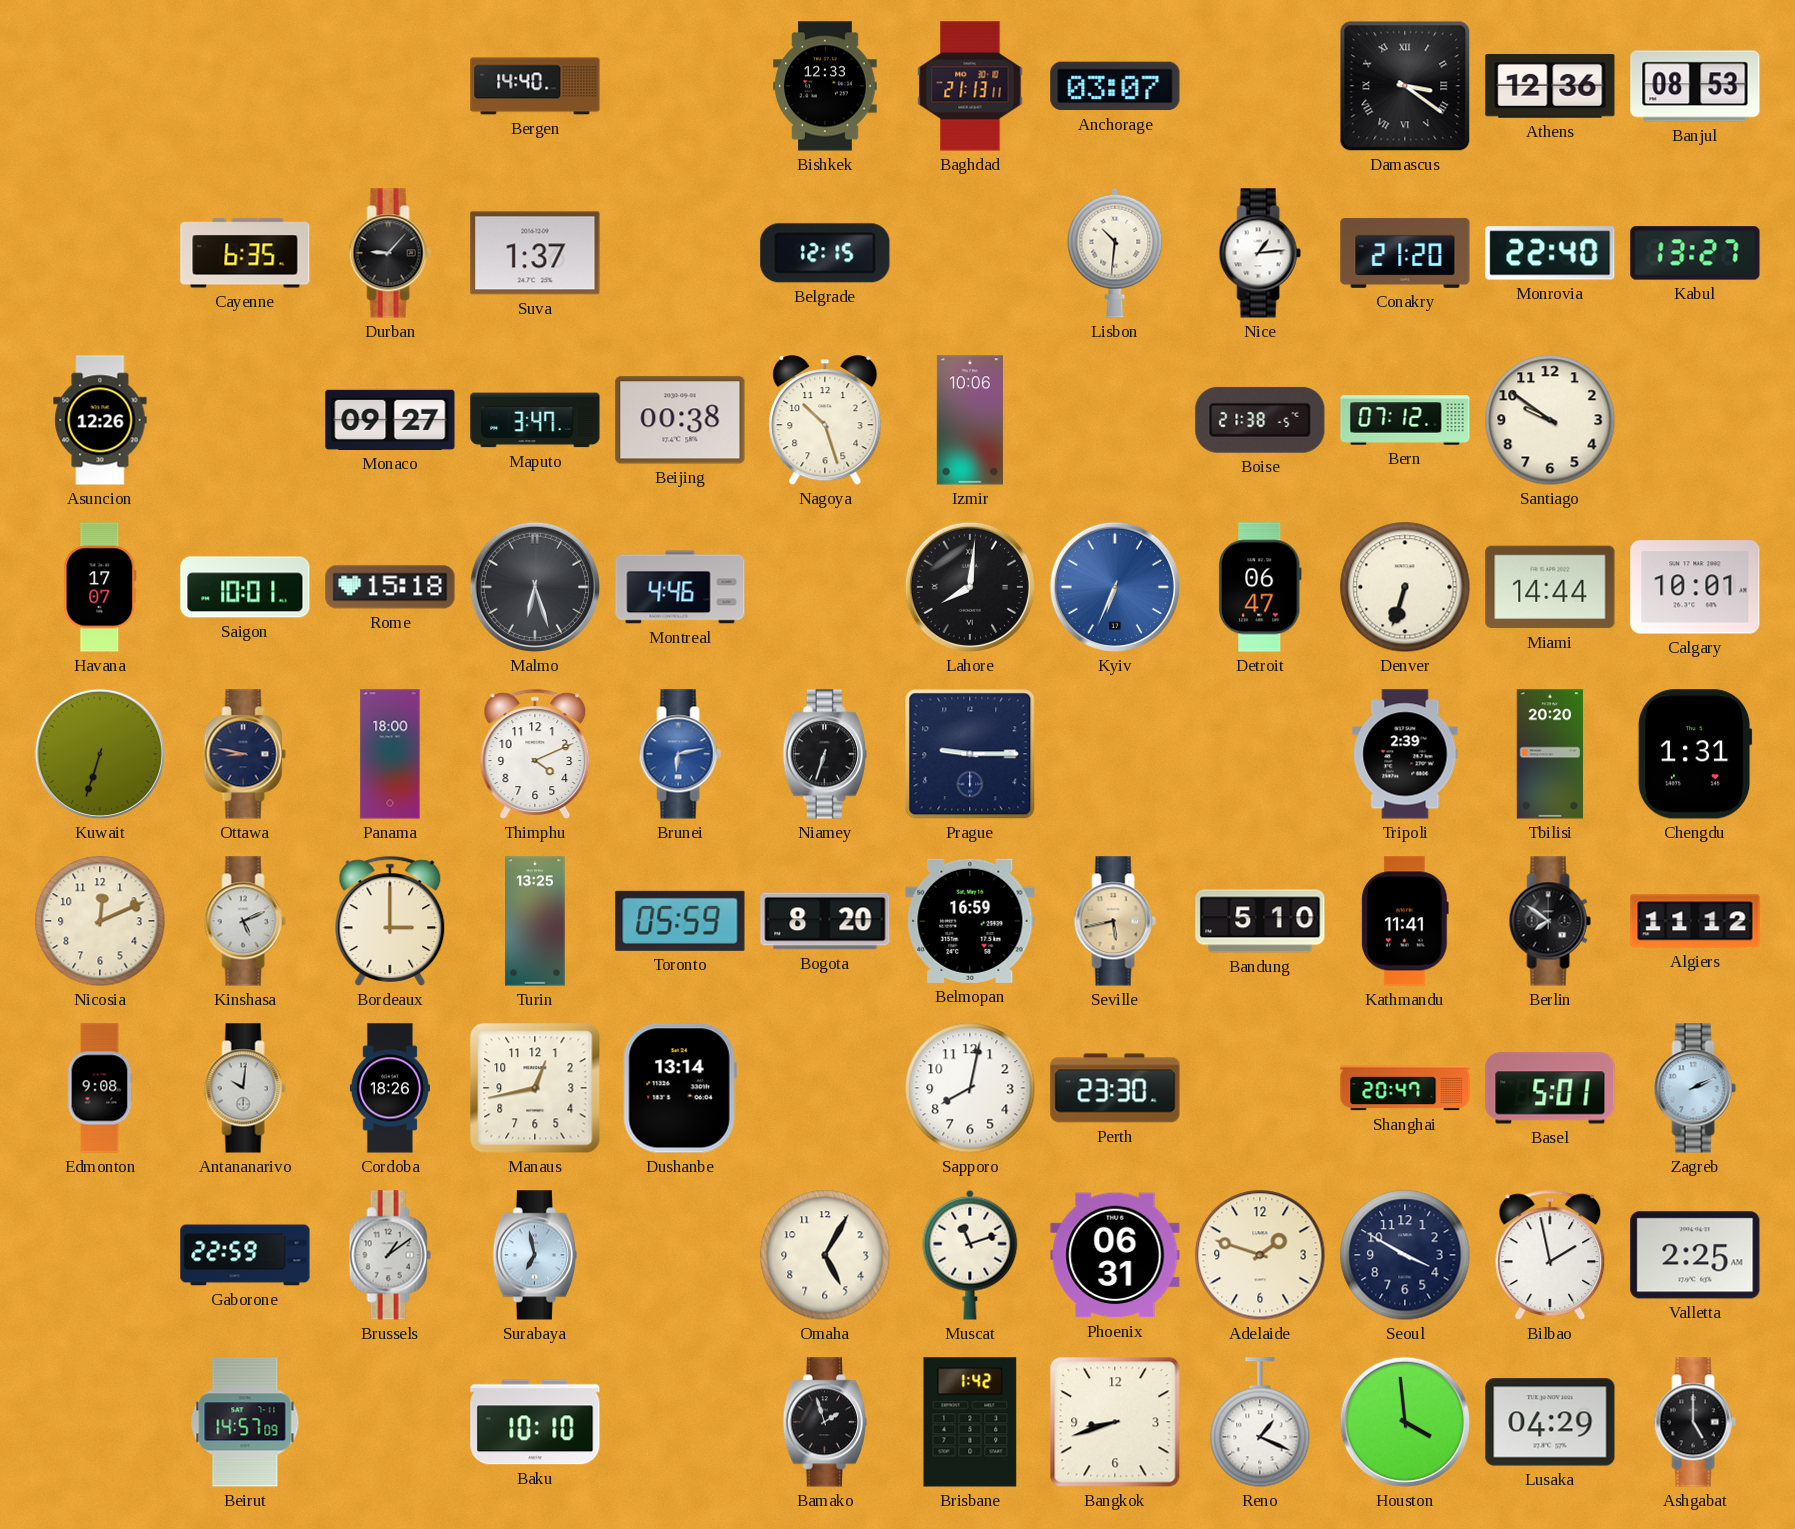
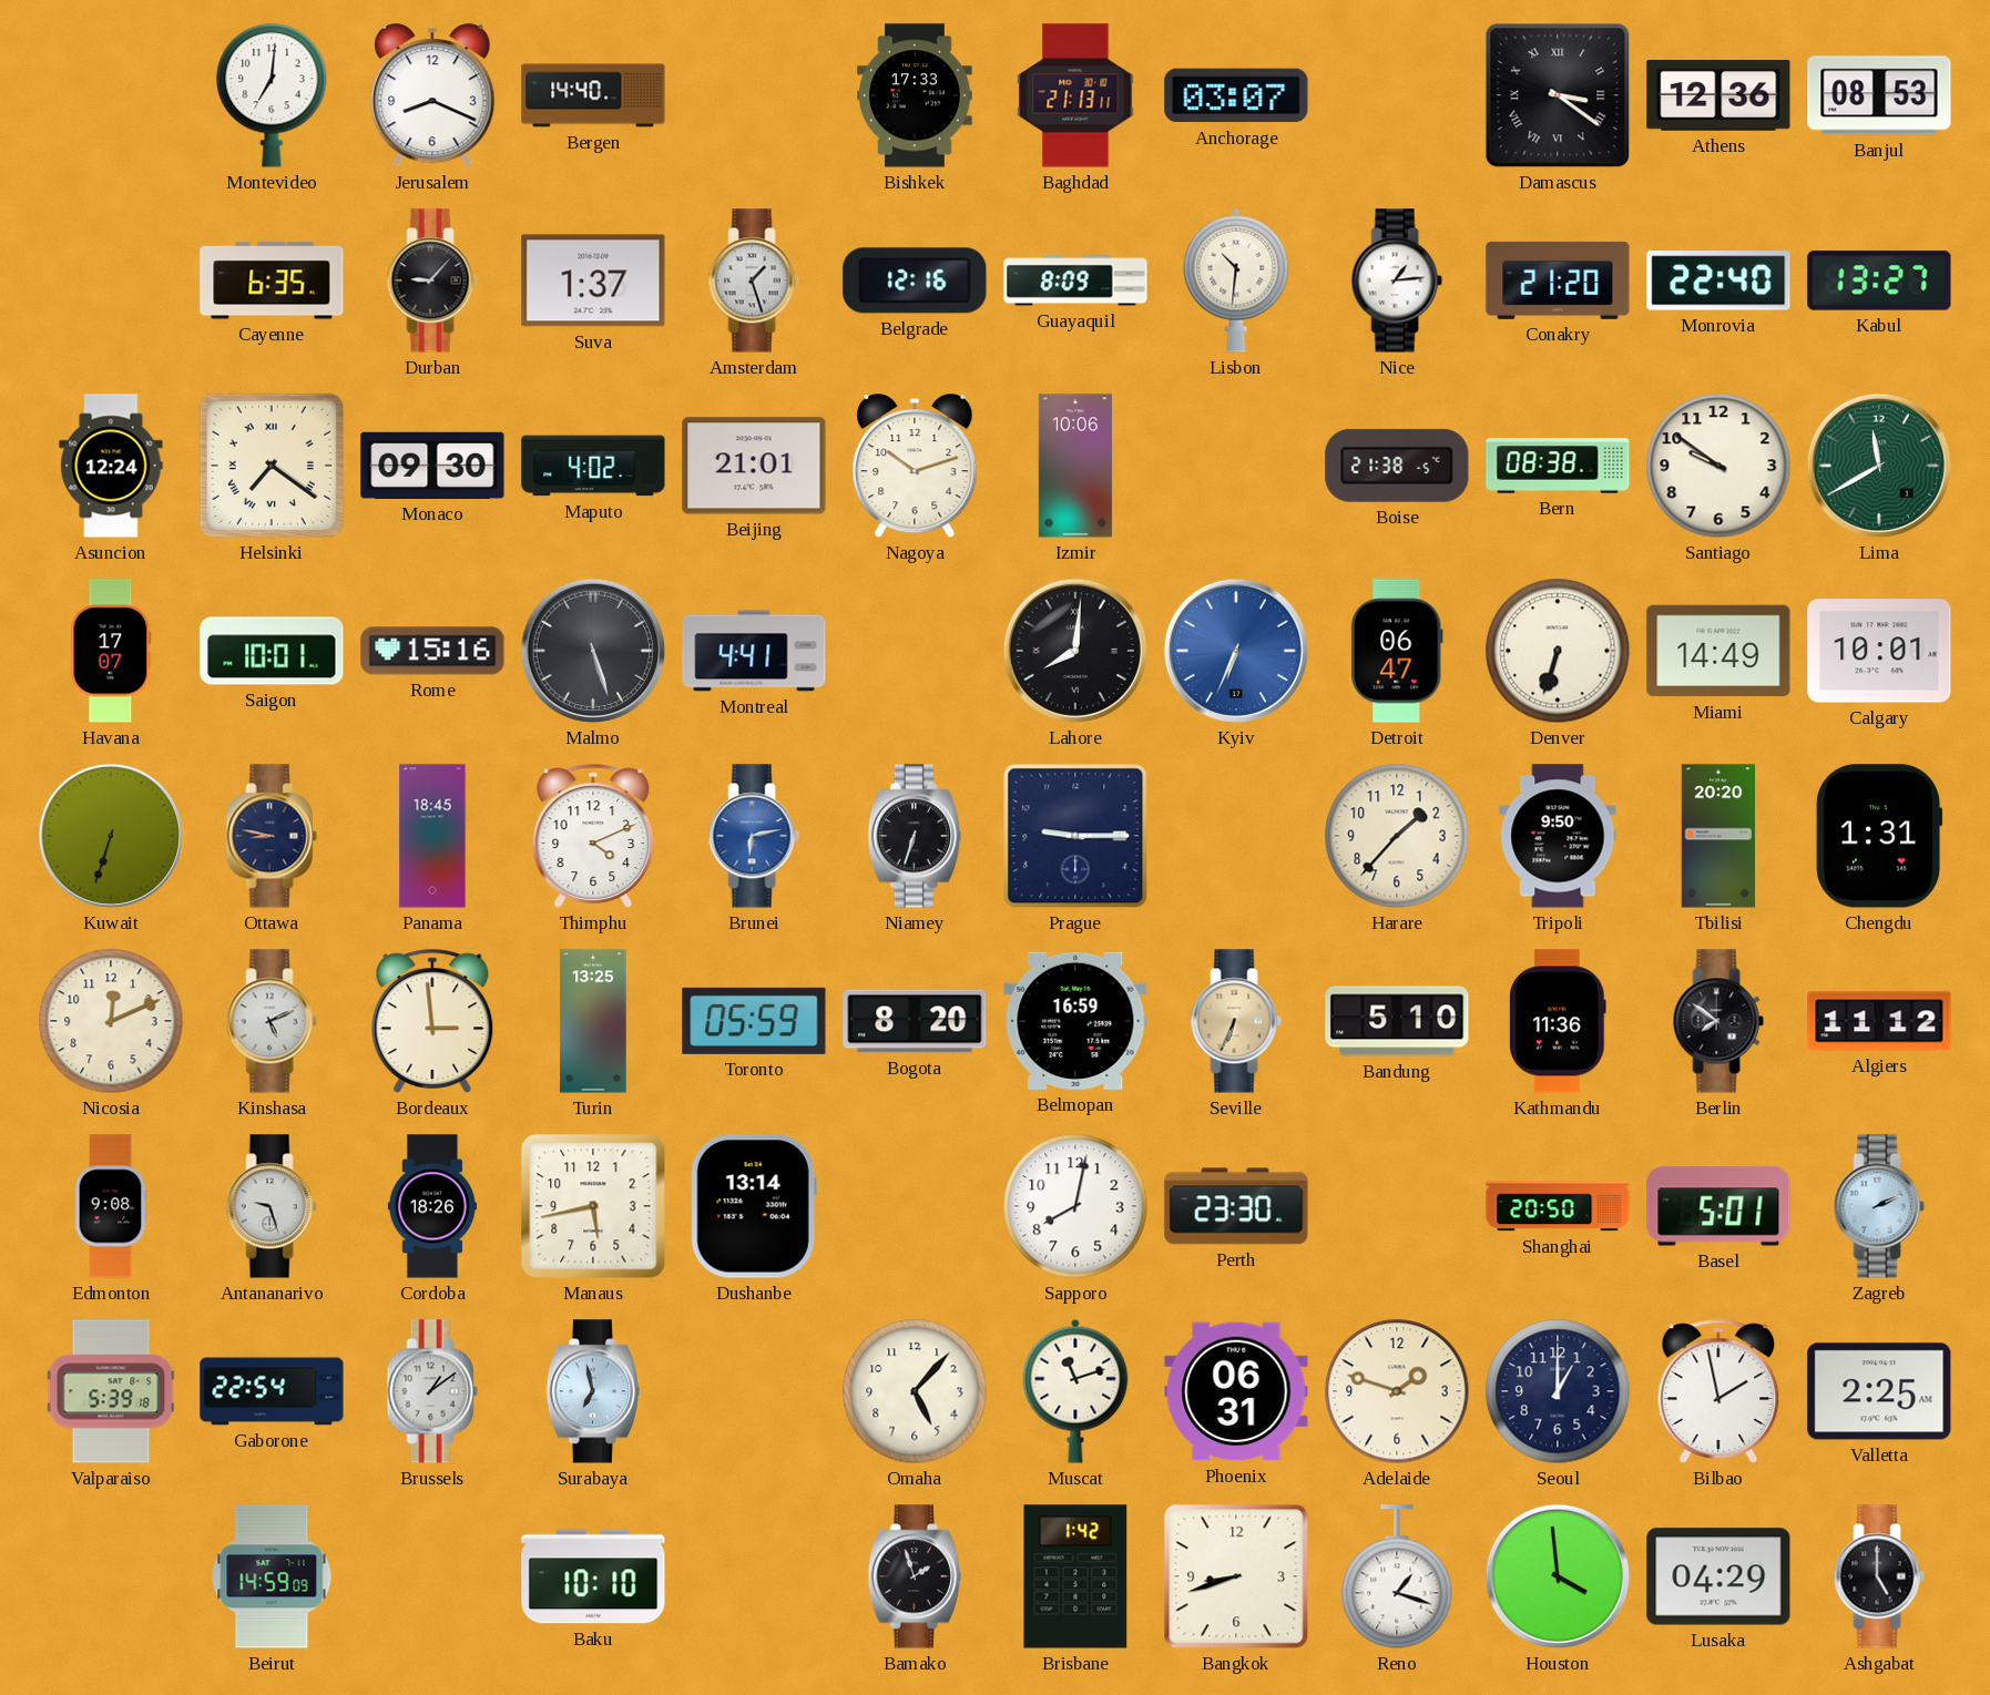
Montevideo: none -> 7:01
Jerusalem: none -> 8:19
Bishkek: 12:33 -> 17:33
Amsterdam: none -> 1:27
Belgrade: 12:15 -> 12:16
Guayaquil: none -> 8:09
Asuncion: 12:26 -> 12:24
Helsinki: none -> 7:21
Monaco: 09:27 -> 09:30
Maputo: 3:47 -> 4:02
Beijing: 00:38 -> 21:01
Nagoya: 10:27 -> 10:12
Bern: 07:12 -> 08:38
Lima: none -> 11:40
Rome: 15:18 -> 15:16
Malmo: 6:27 -> 5:27
Montreal: 4:46 -> 4:41
Miami: 14:44 -> 14:49
Panama: 18:00 -> 18:45
Harare: none -> 1:37
Tripoli: 2:39 -> 9:50
Bordeaux: 3:00 -> 2:59
Seville: 5:43 -> 6:34
Kathmandu: 11:41 -> 11:36
Antananarivo: 10:01 -> 9:27
Manaus: 12:43 -> 5:43
Shanghai: 20:47 -> 20:50
Valparaiso: none -> 5:39
Gaborone: 22:59 -> 22:54
Omaha: 5:05 -> 5:07
Seoul: 3:50 -> 1:00
Beirut: 14:57 -> 14:59
Reno: 1:19 -> 1:18
